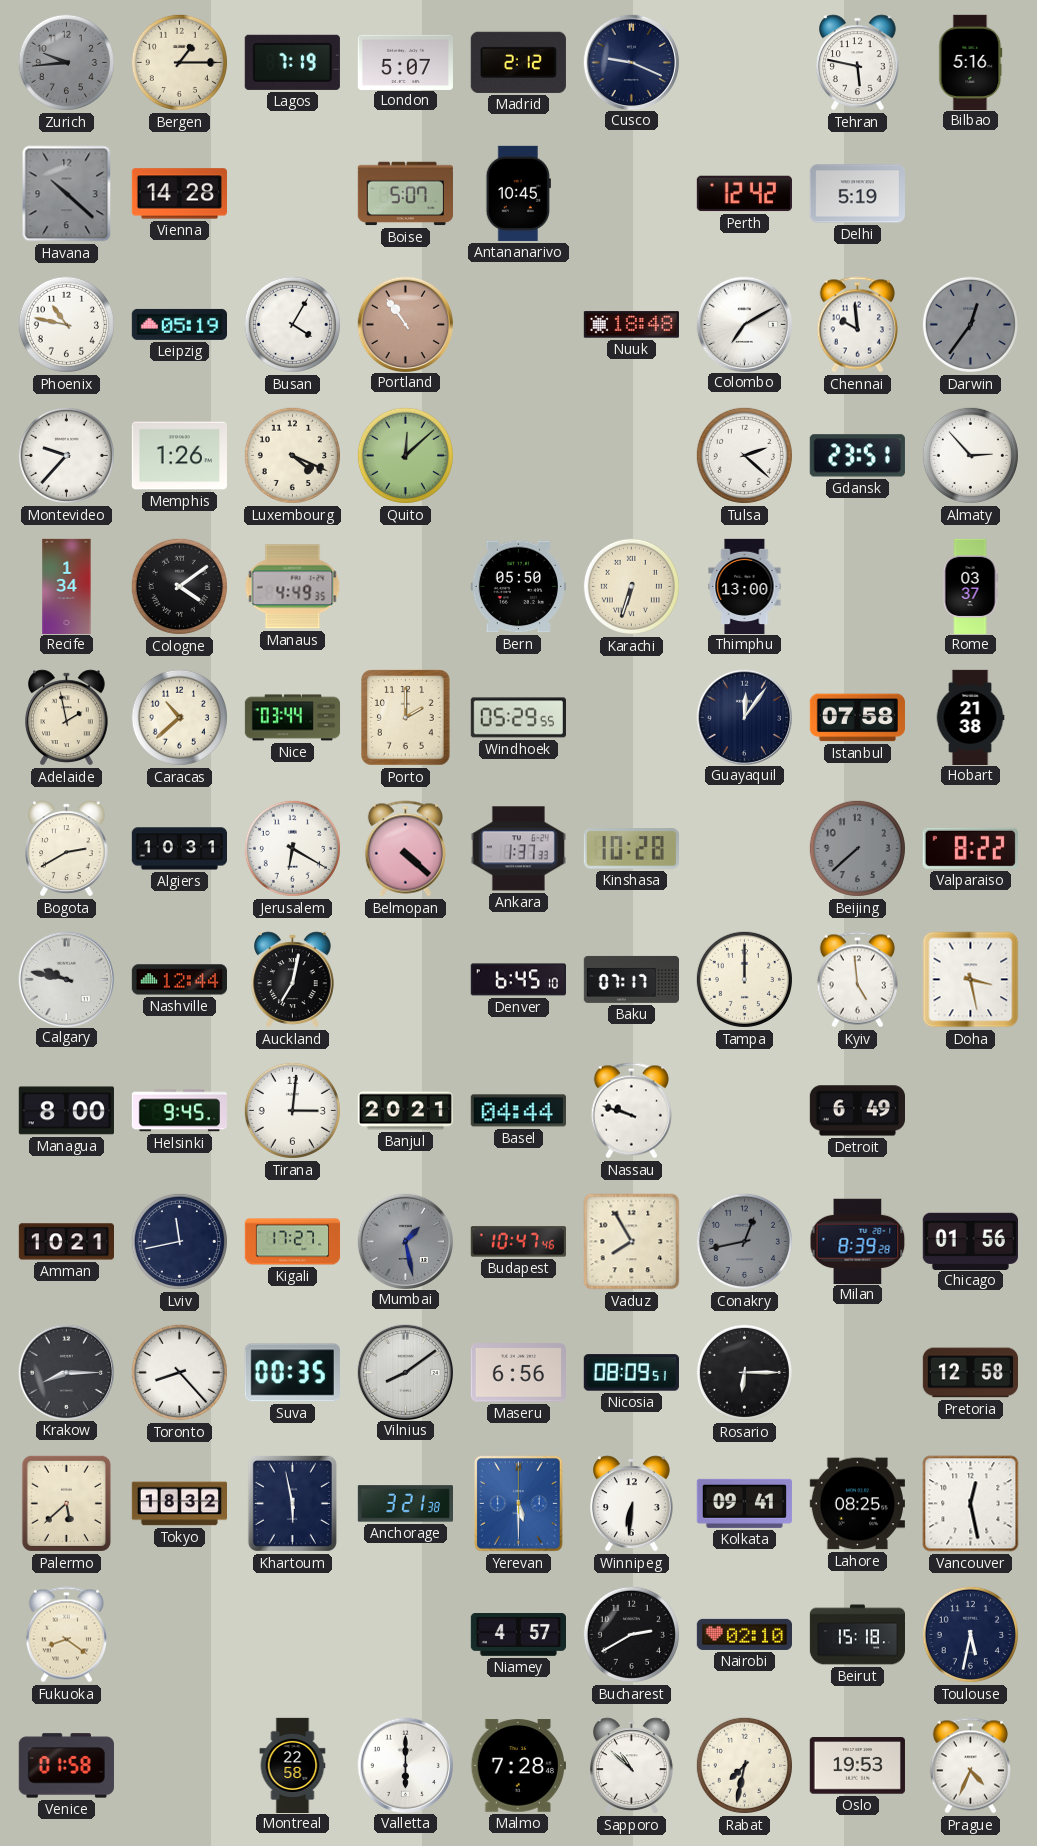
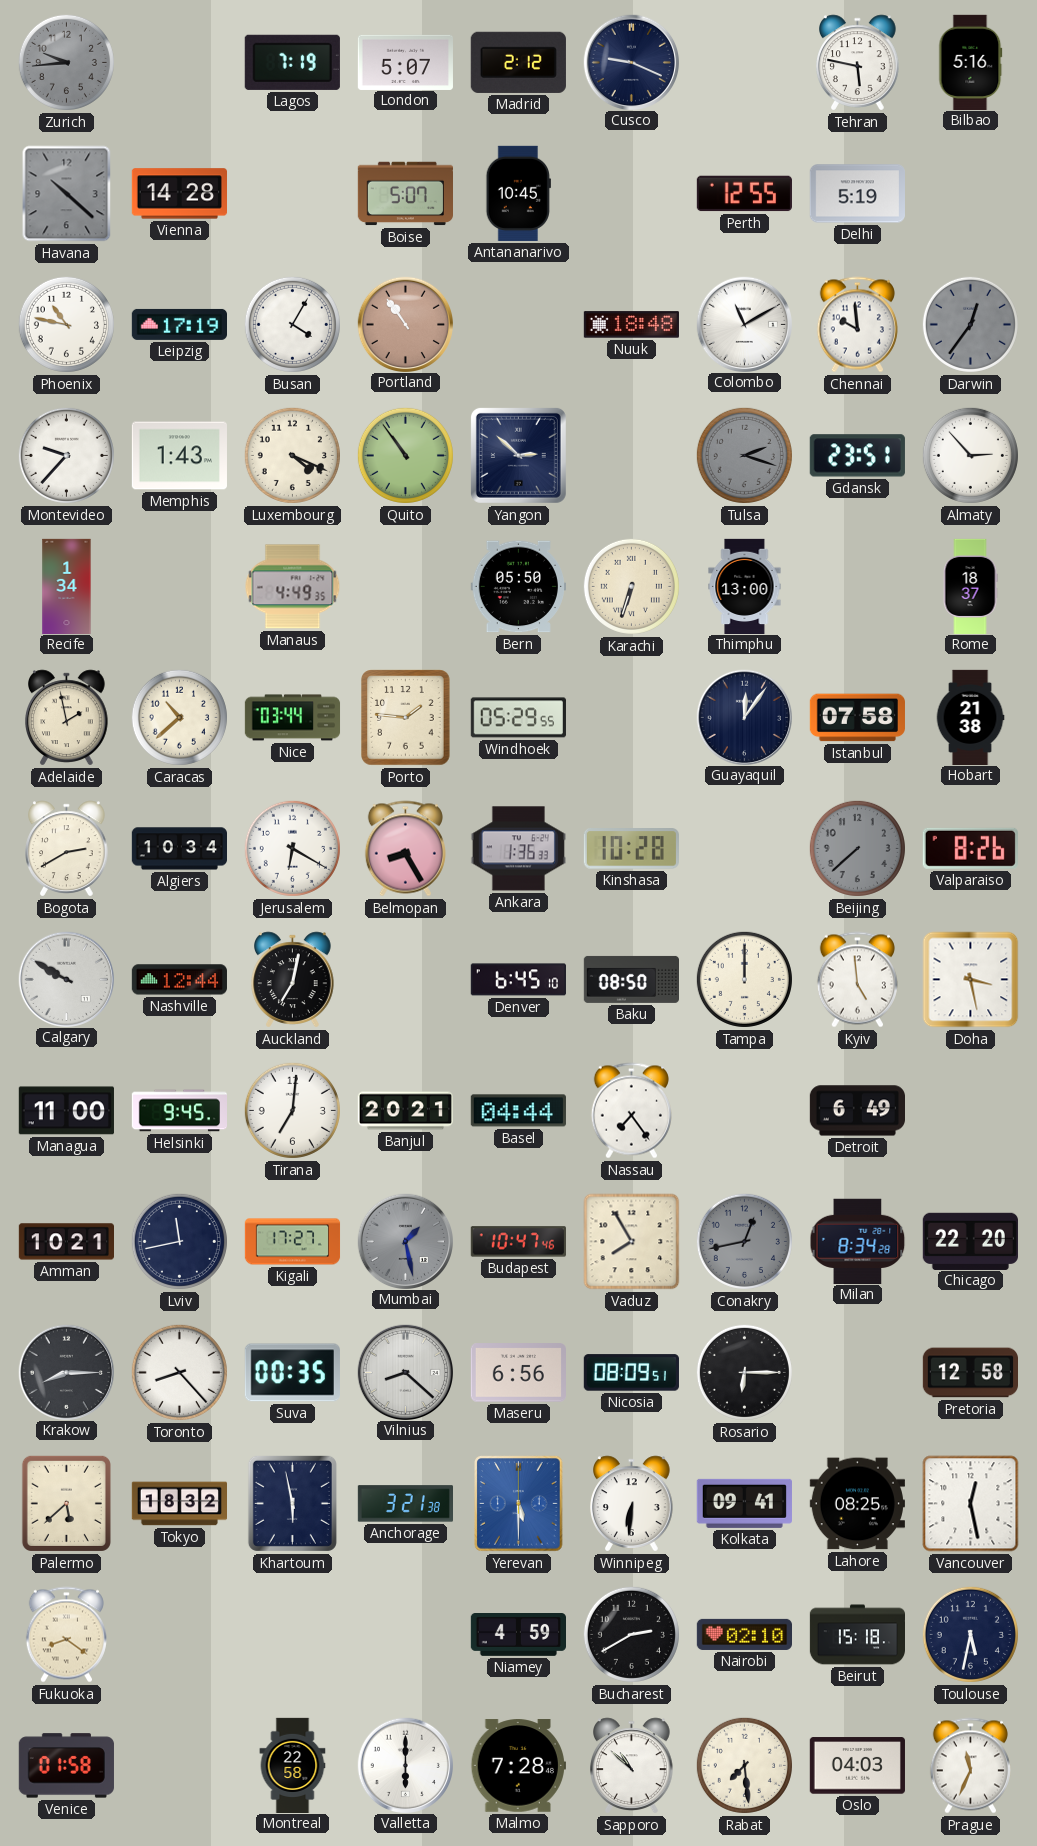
Bergen: 1:15 -> none
Perth: 12:42 -> 12:55
Leipzig: 05:19 -> 17:19
Colombo: 7:10 -> 11:10
Memphis: 1:26 -> 1:43
Quito: 12:08 -> 10:54
Yangon: none -> 2:52
Tulsa: 2:22 -> 2:18
Tulsa dial: white -> grey
Cologne: 4:09 -> none
Rome: 03:37 -> 18:37
Porto: 2:00 -> 1:46
Algiers: 10:31 -> 10:34
Belmopan: 4:22 -> 8:25
Ankara: 1:37 -> 1:36
Valparaiso: 8:22 -> 8:26
Calgary: 9:47 -> 9:50
Baku: 07:17 -> 08:50
Managua: 8:00 -> 11:00
Tirana: 3:01 -> 7:01
Nassau: 9:48 -> 7:24
Milan: 8:39 -> 8:34
Chicago: 01:56 -> 22:20
Vilnius: 8:09 -> 8:22
Niamey: 4:57 -> 4:59
Rabat: 7:32 -> 7:29
Oslo: 19:53 -> 04:03
Prague: 4:34 -> 11:34
